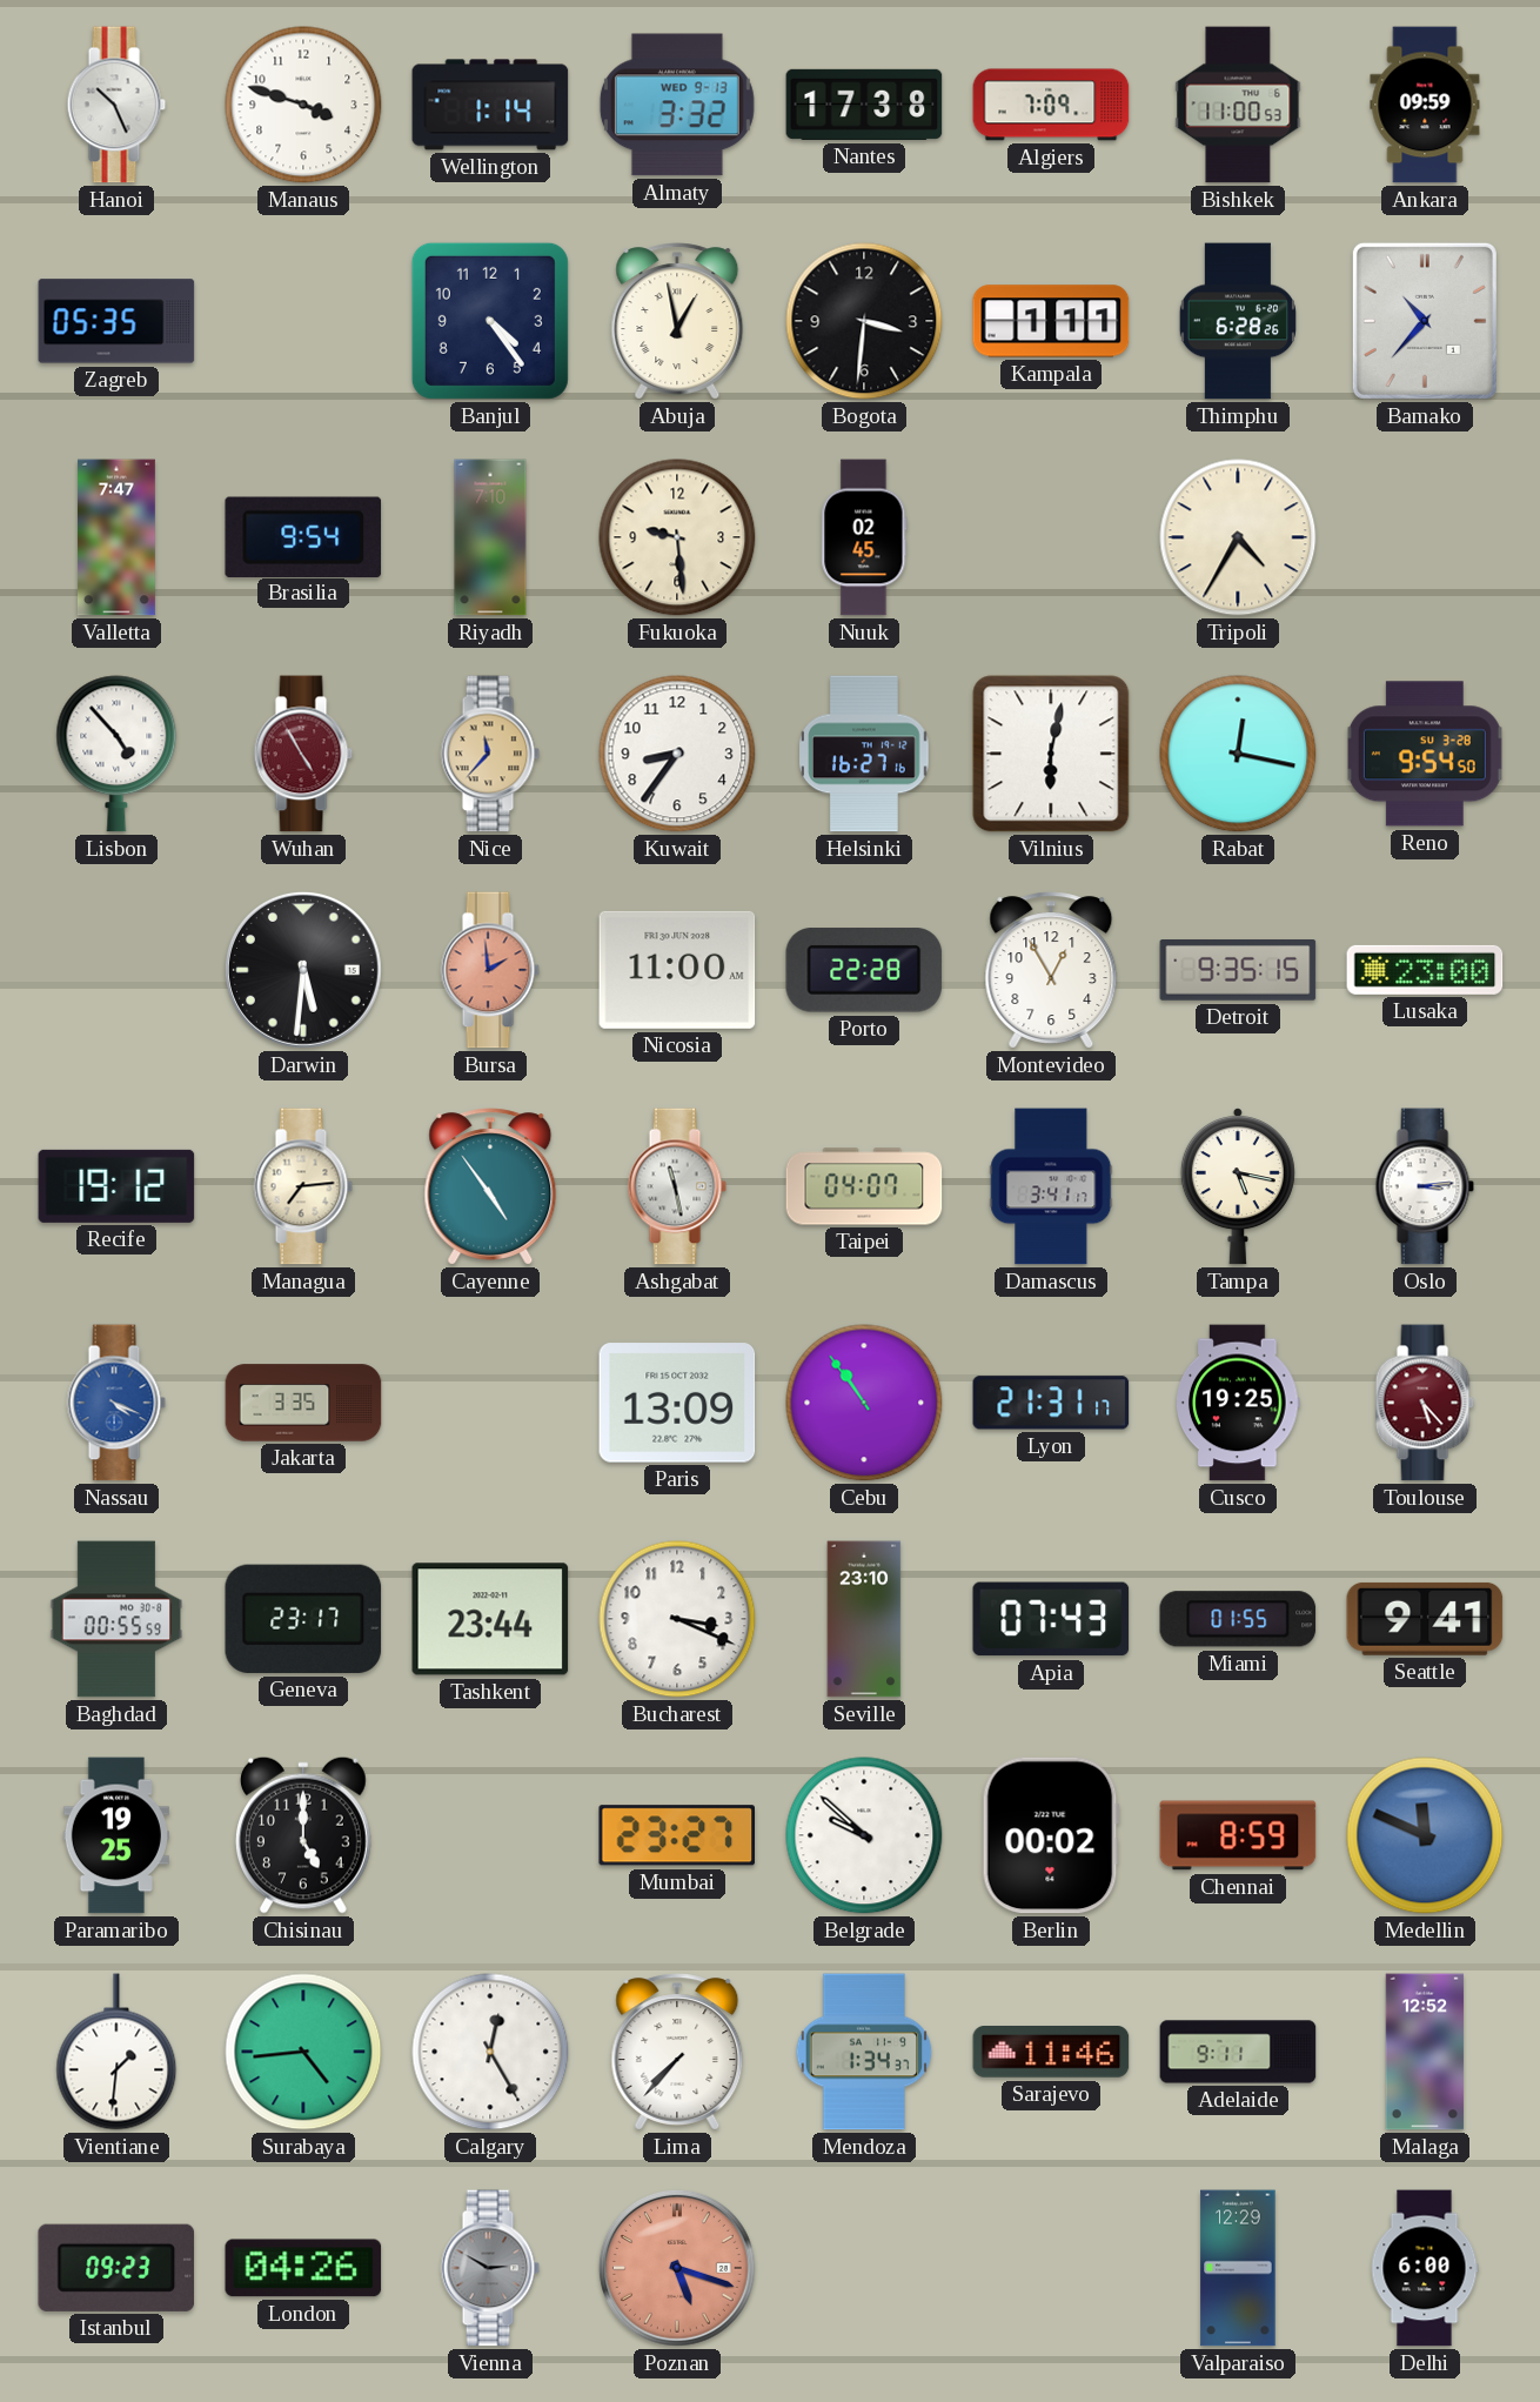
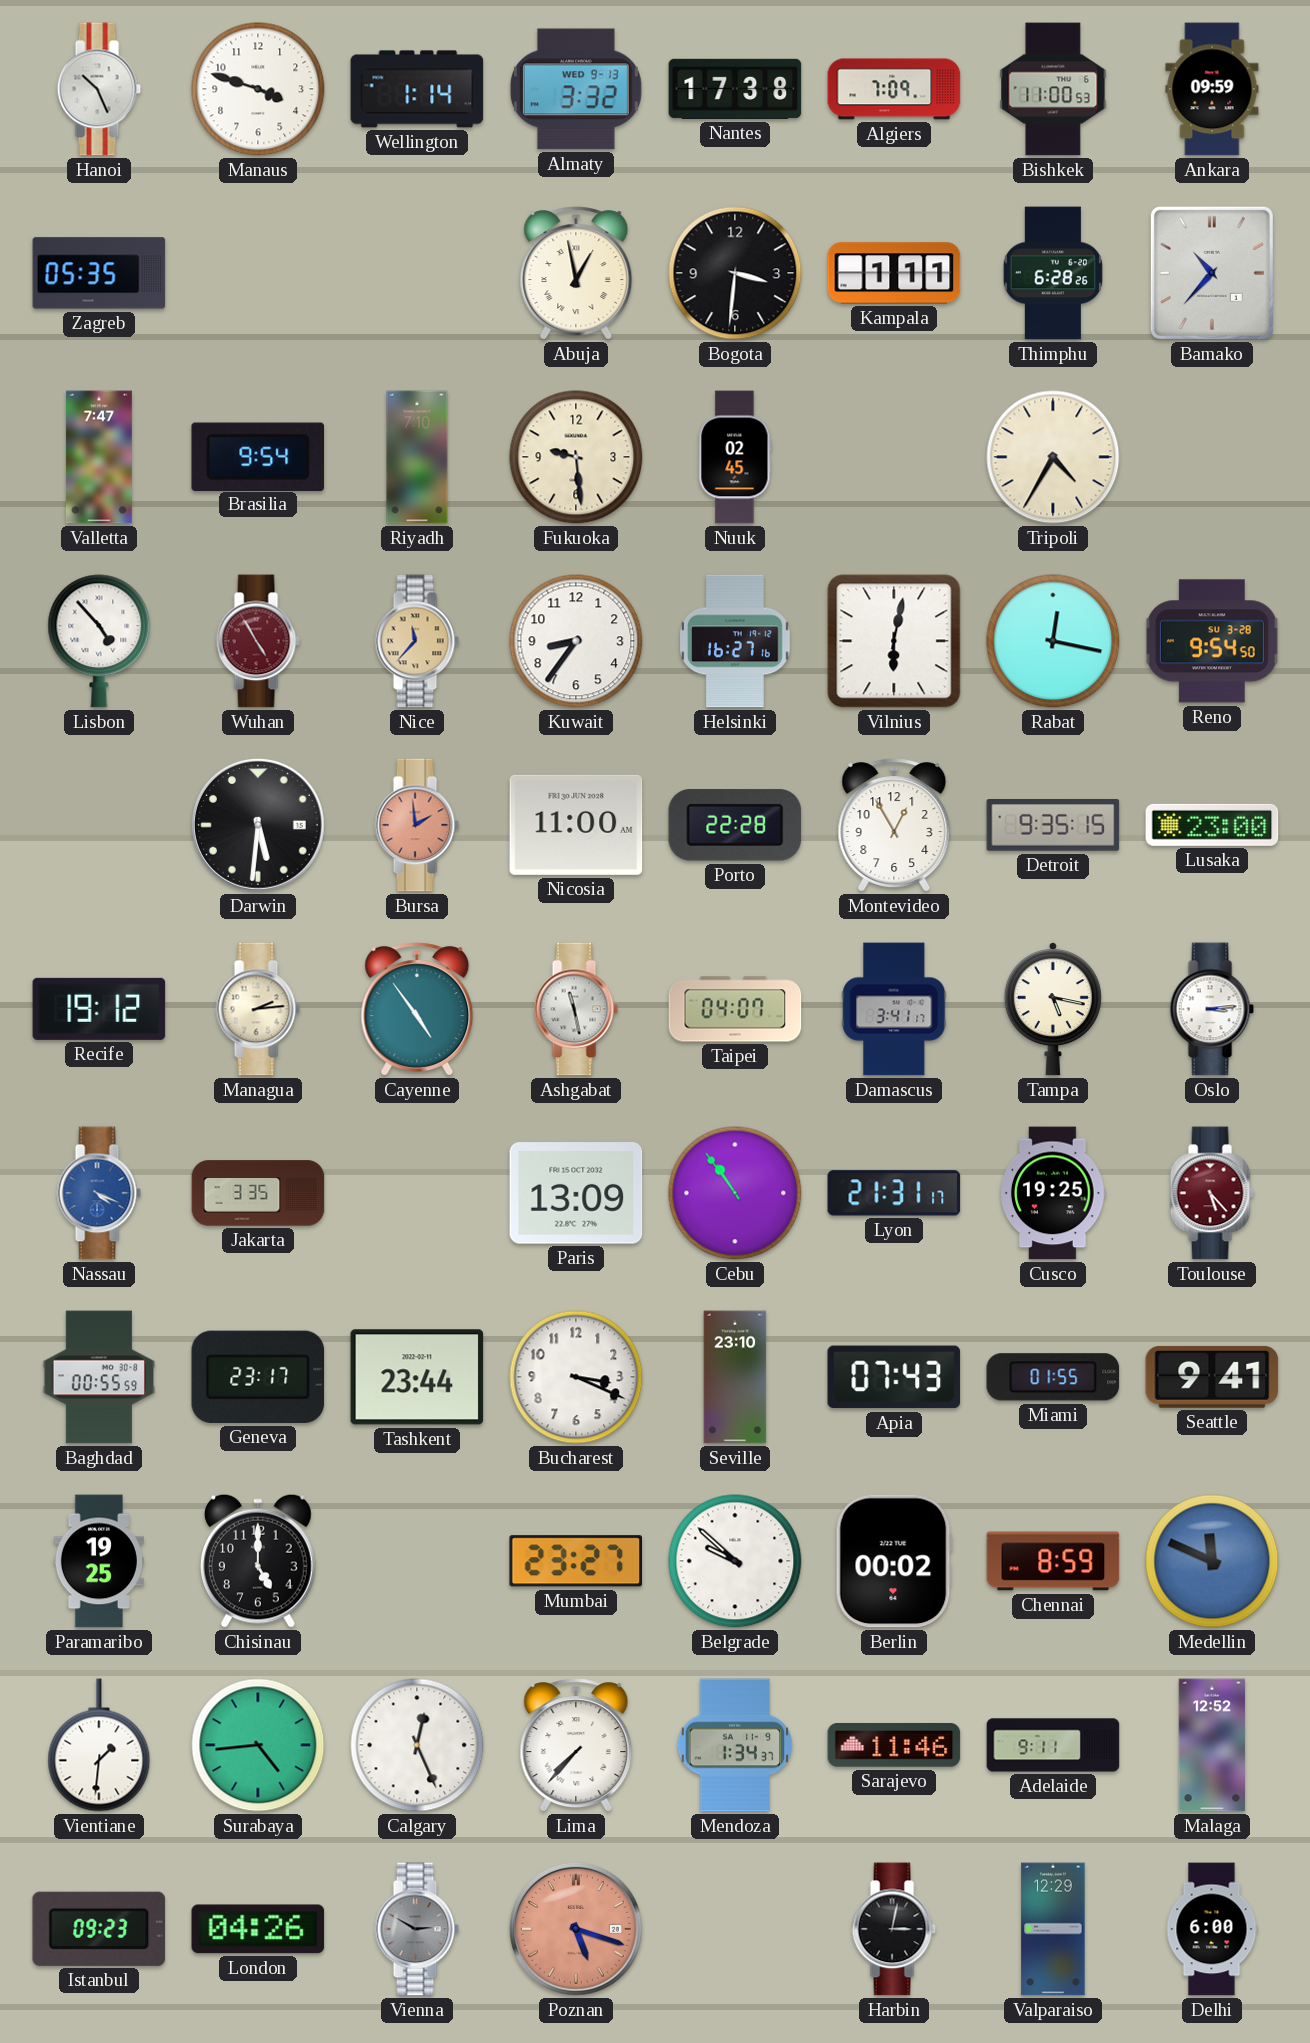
Banjul: 4:24 -> none
Managua: 7:14 -> 2:14
Calgary: 12:25 -> 12:26
Harbin: none -> 3:02
